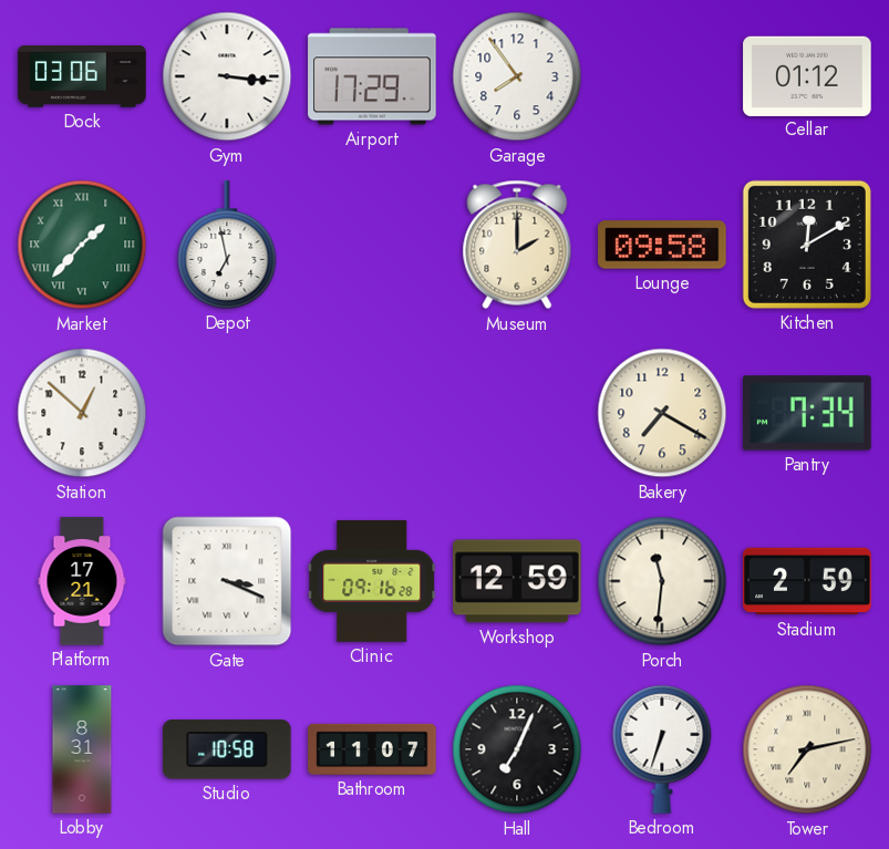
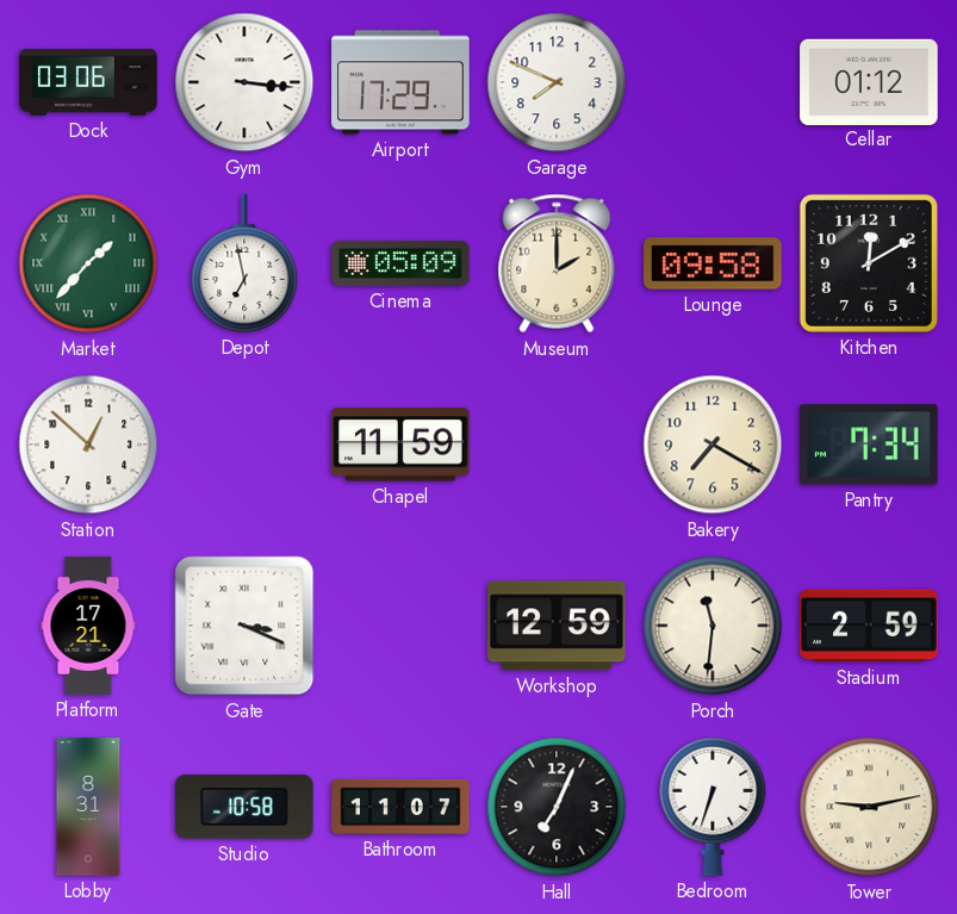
Garage: 7:54 -> 7:49
Cinema: none -> 05:09
Chapel: none -> 11:59
Clinic: 09:16 -> none
Tower: 7:13 -> 9:13
